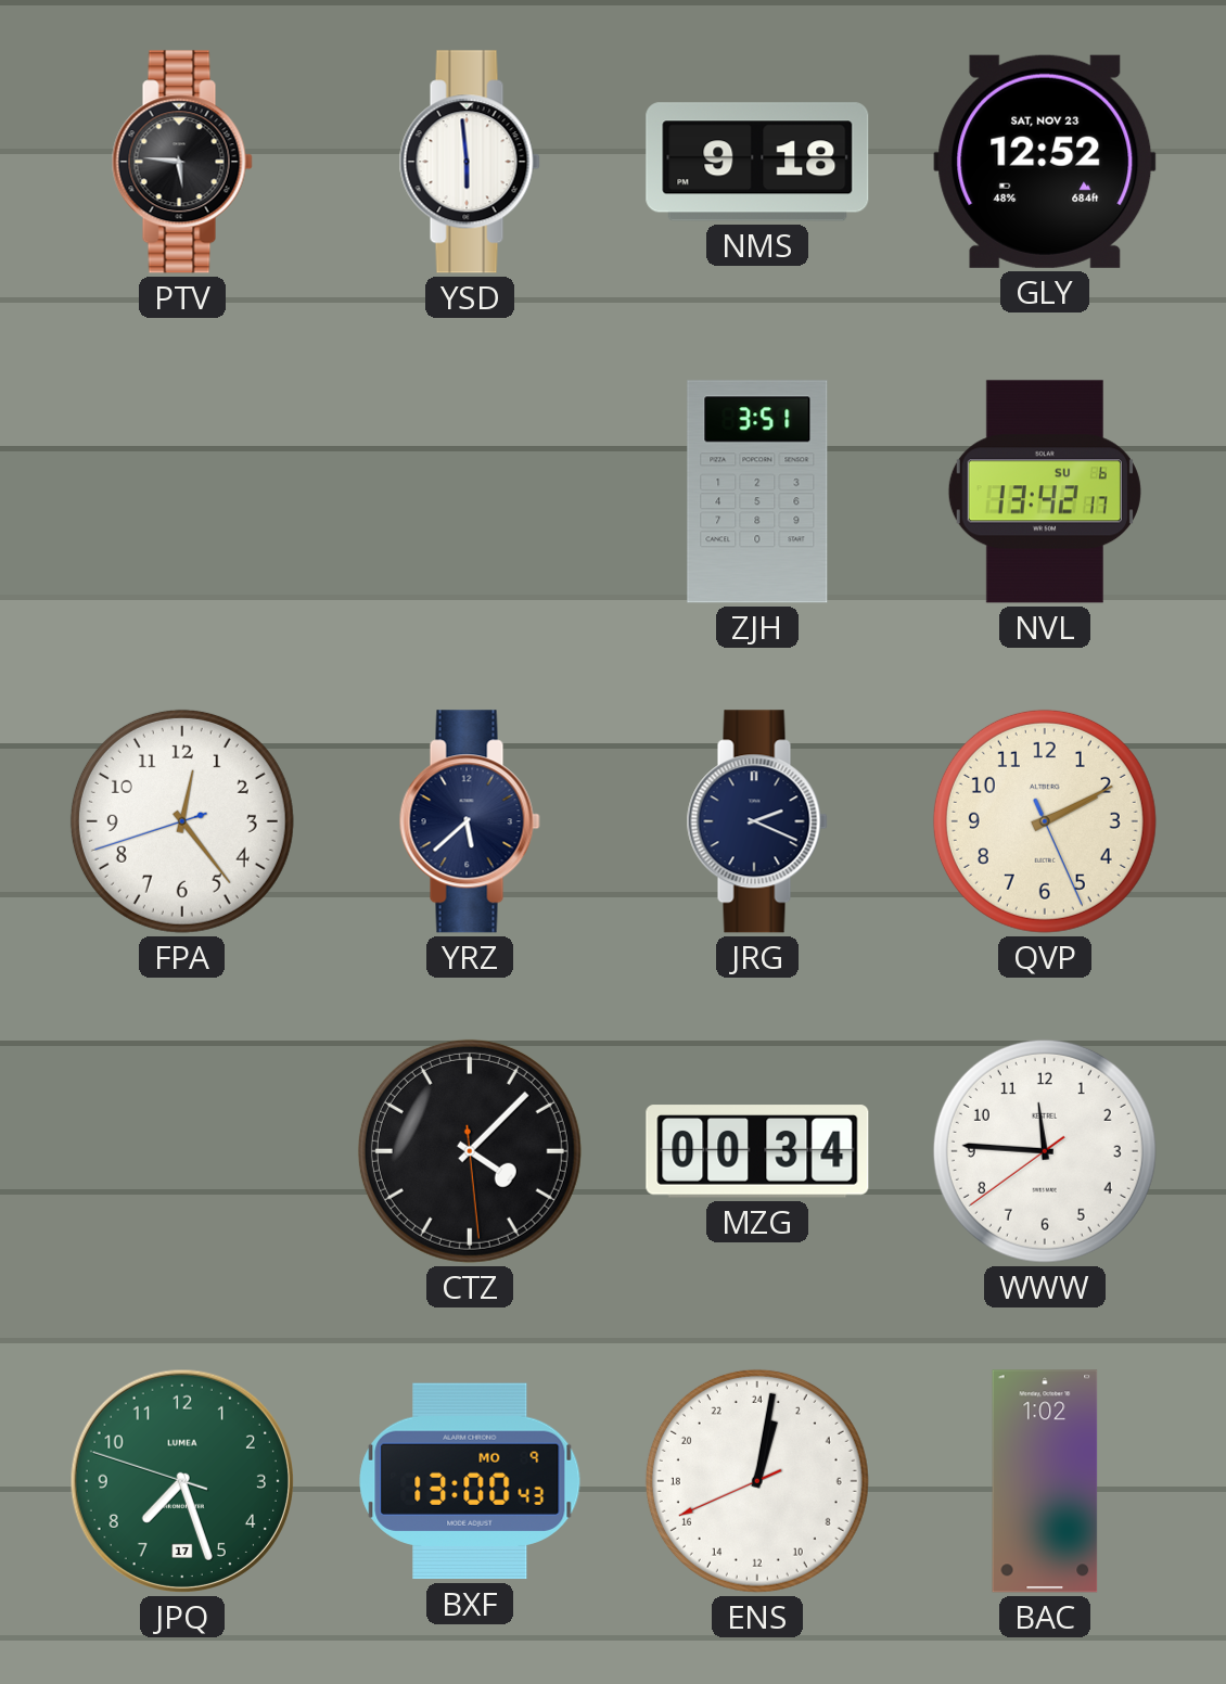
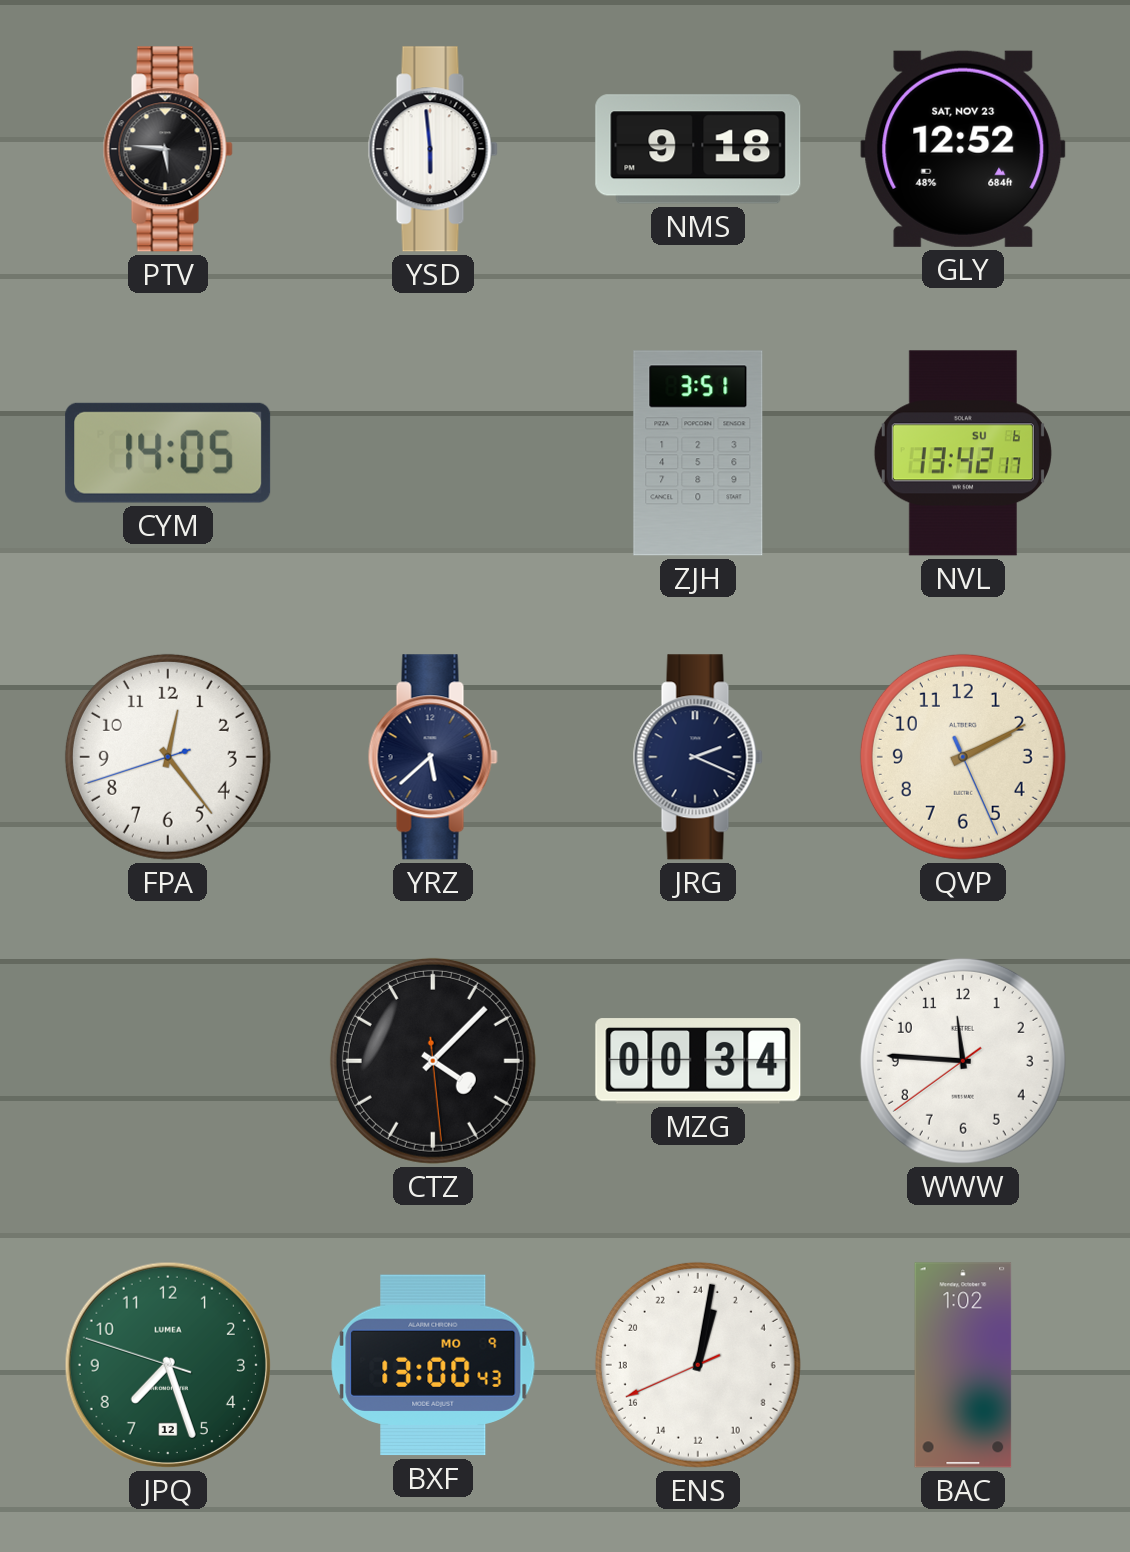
CYM: none -> 14:05
JPQ date: 17 -> 12
